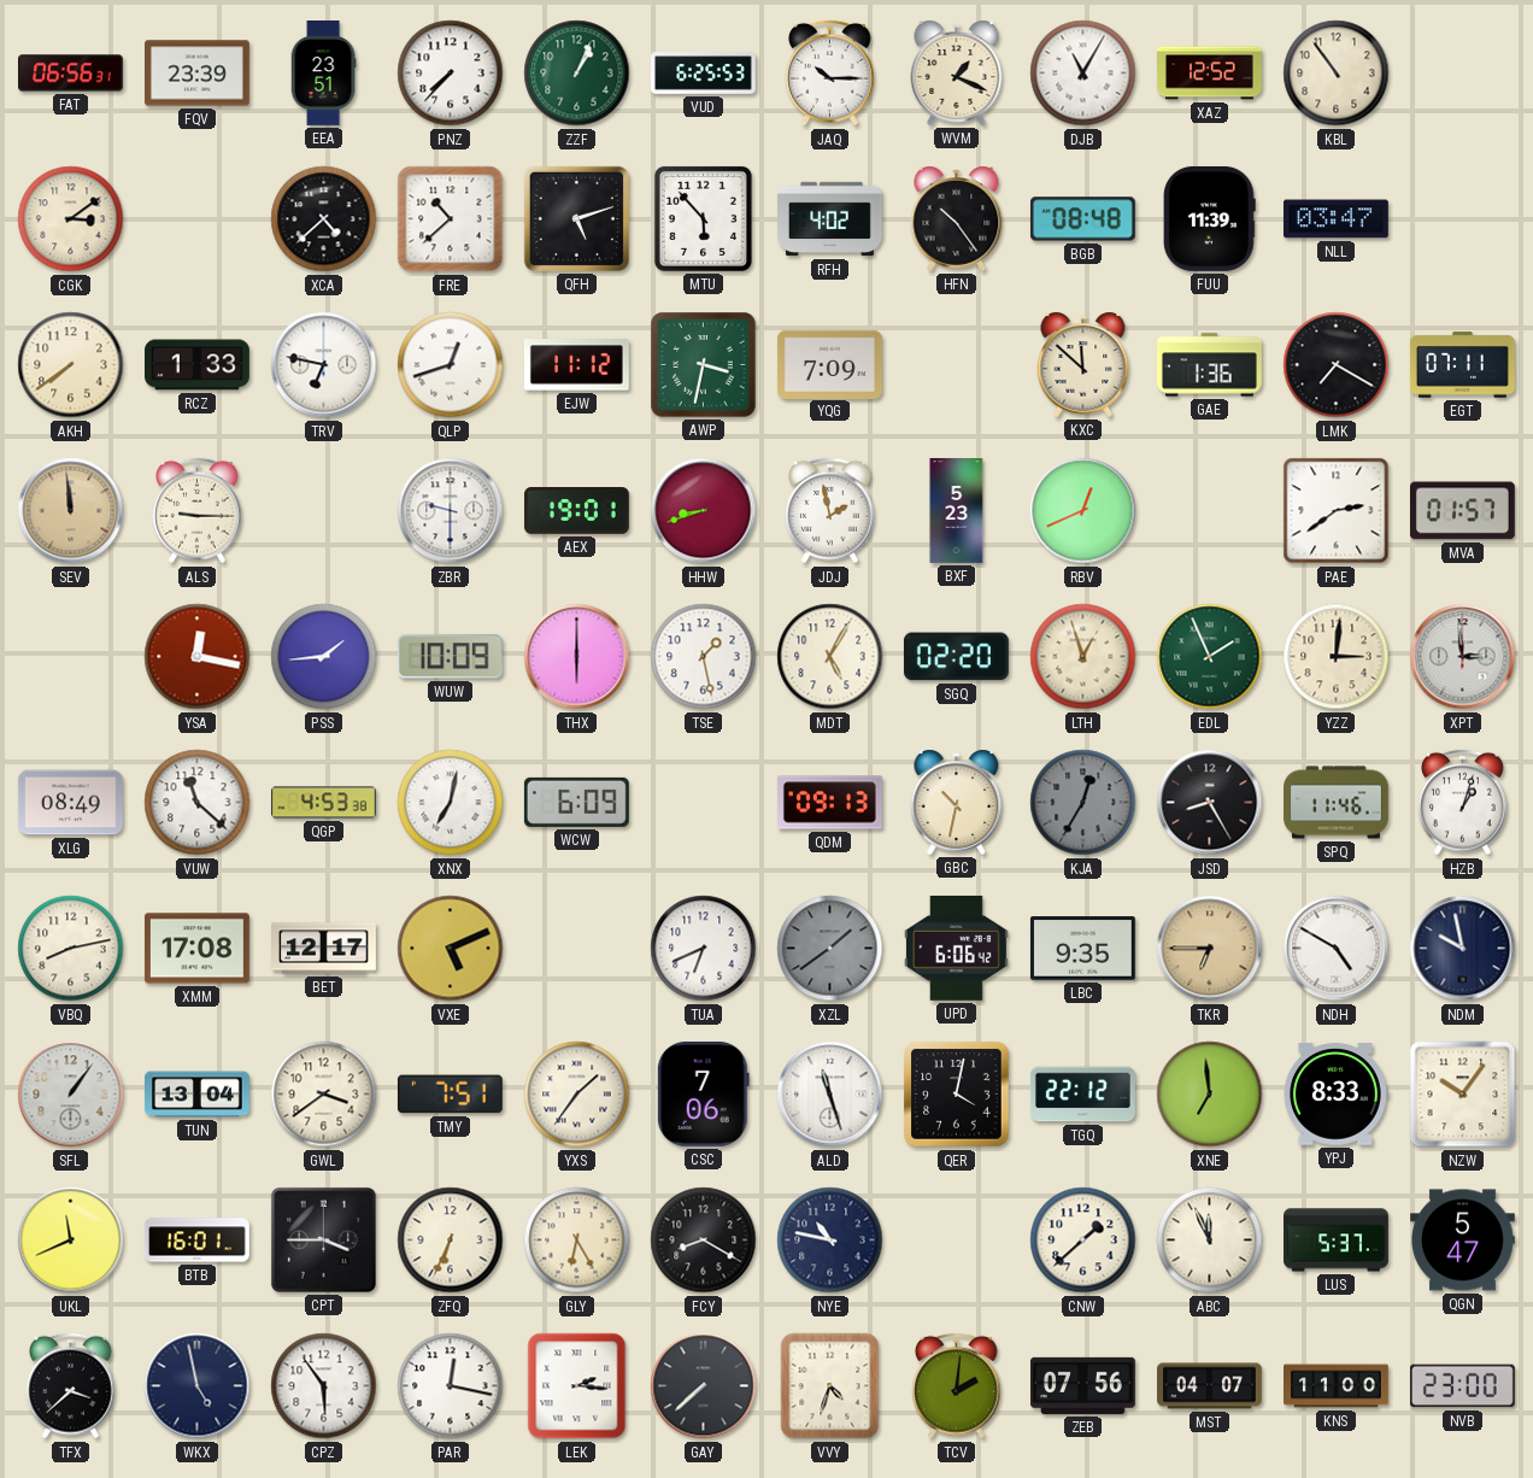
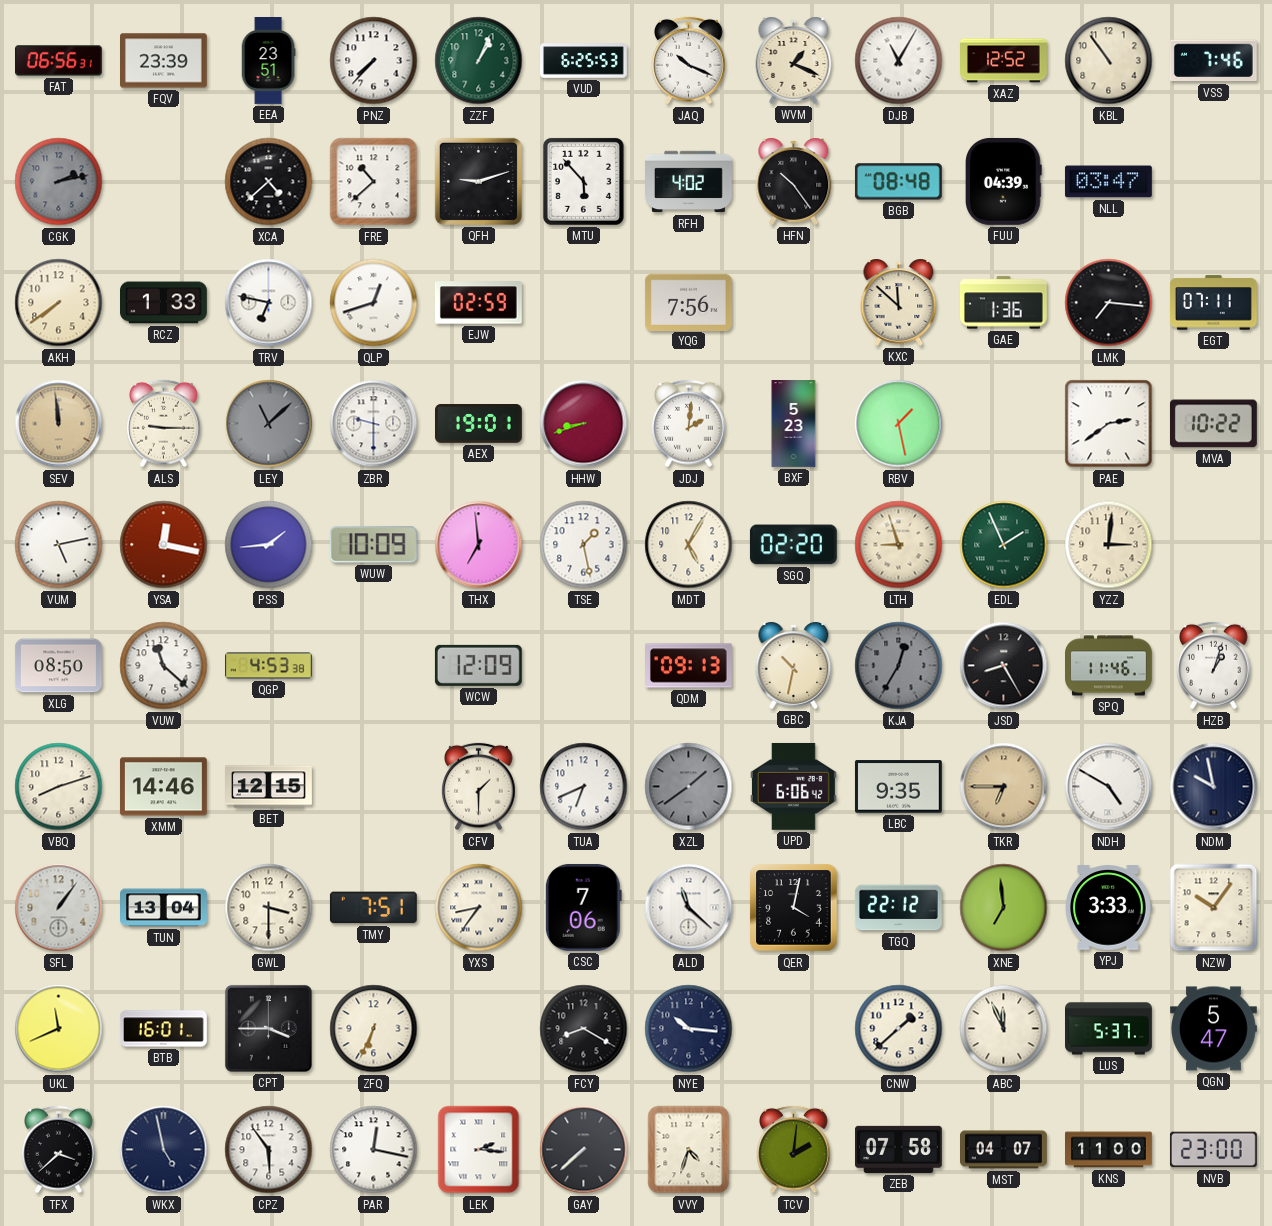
JAQ: 10:15 -> 10:19
VSS: none -> 7:46
CGK: 3:09 -> 2:13
CGK dial: cream -> grey
QFH: 5:12 -> 9:12
FUU: 11:39 -> 04:39
EJW: 11:12 -> 02:59
AWP: 3:32 -> none
YQG: 7:09 -> 7:56
LMK: 7:20 -> 7:16
LEY: none -> 11:08
JDJ: 1:58 -> 2:01
RBV: 12:41 -> 1:28
MVA: 01:57 -> 10:22
VUM: none -> 5:13
THX: 6:00 -> 6:59
LTH: 12:57 -> 8:57
XPT: 2:59 -> none
XLG: 08:49 -> 08:50
XNX: 7:02 -> none
WCW: 6:09 -> 12:09
VBQ: 8:13 -> 8:12
XMM: 17:08 -> 14:46
BET: 12:17 -> 12:15
VXE: 5:11 -> none
CFV: none -> 1:30
GWL: 3:39 -> 3:30
YXS: 1:36 -> 8:36
ALD: 11:27 -> 11:22
YPJ: 8:33 -> 3:33
GLY: 6:25 -> none
NYE: 10:47 -> 10:16
ZEB: 07:56 -> 07:58
